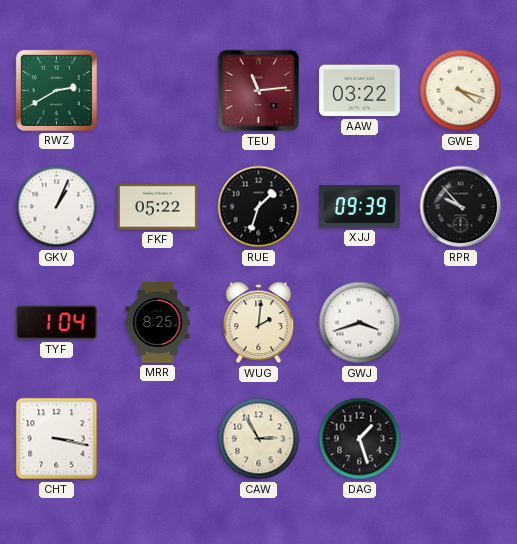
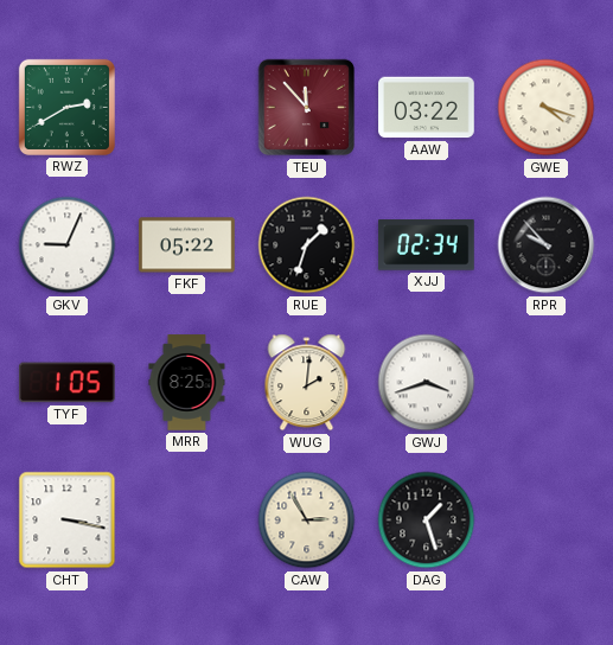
TEU: 11:14 -> 11:53
GKV: 1:04 -> 9:04
XJJ: 09:39 -> 02:34
TYF: 1:04 -> 1:05
